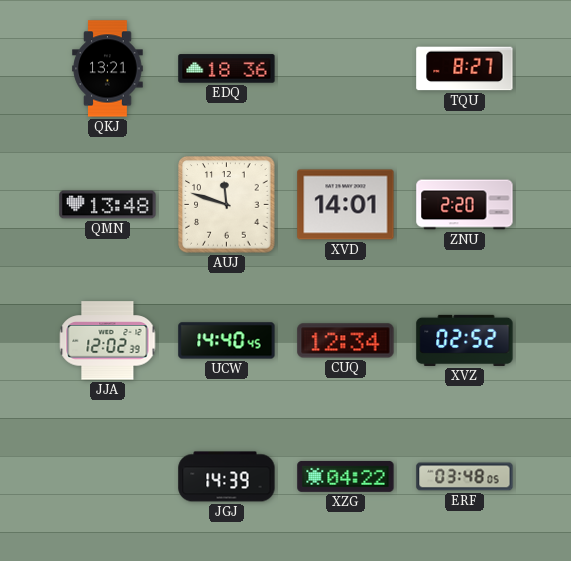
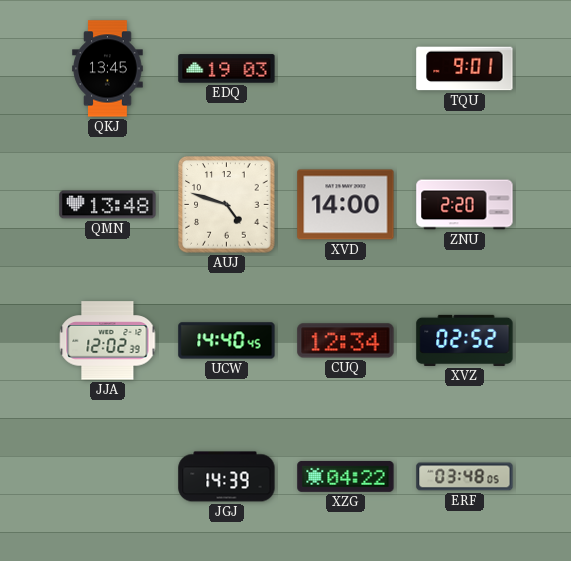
QKJ: 13:21 -> 13:45
EDQ: 18:36 -> 19:03
TQU: 8:27 -> 9:01
AUJ: 11:48 -> 4:48
XVD: 14:01 -> 14:00
